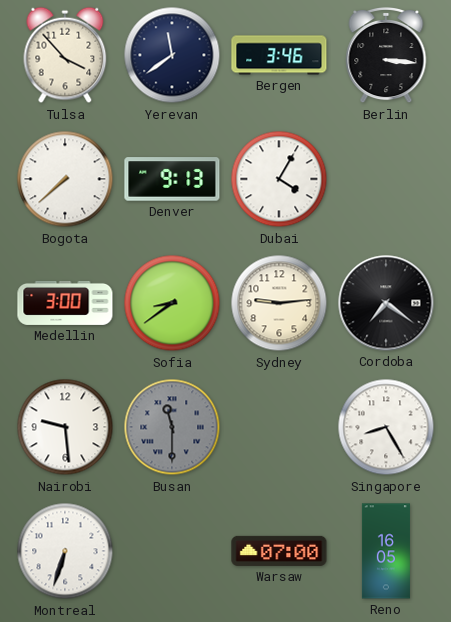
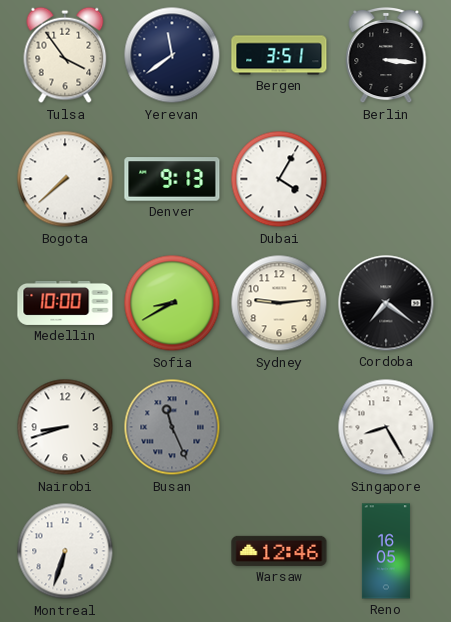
Tulsa: 3:53 -> 3:54
Bergen: 3:46 -> 3:51
Medellin: 3:00 -> 10:00
Sofia: 8:39 -> 8:40
Nairobi: 9:29 -> 8:42
Busan: 11:30 -> 11:26
Warsaw: 07:00 -> 12:46
